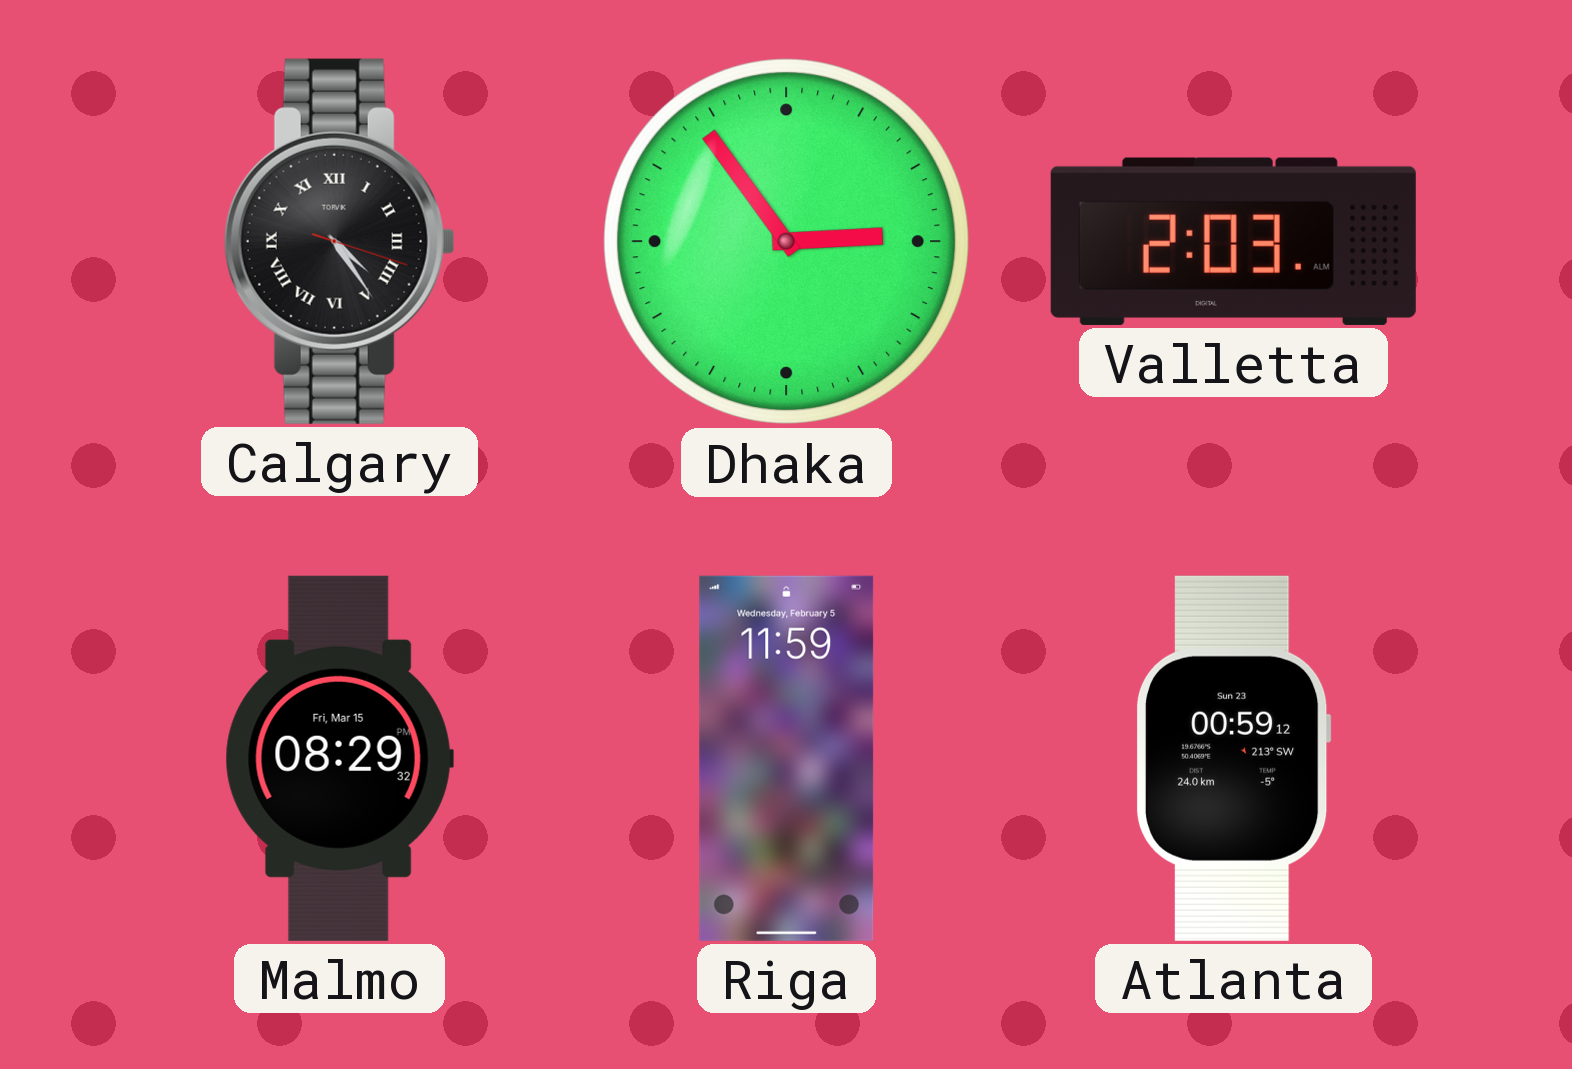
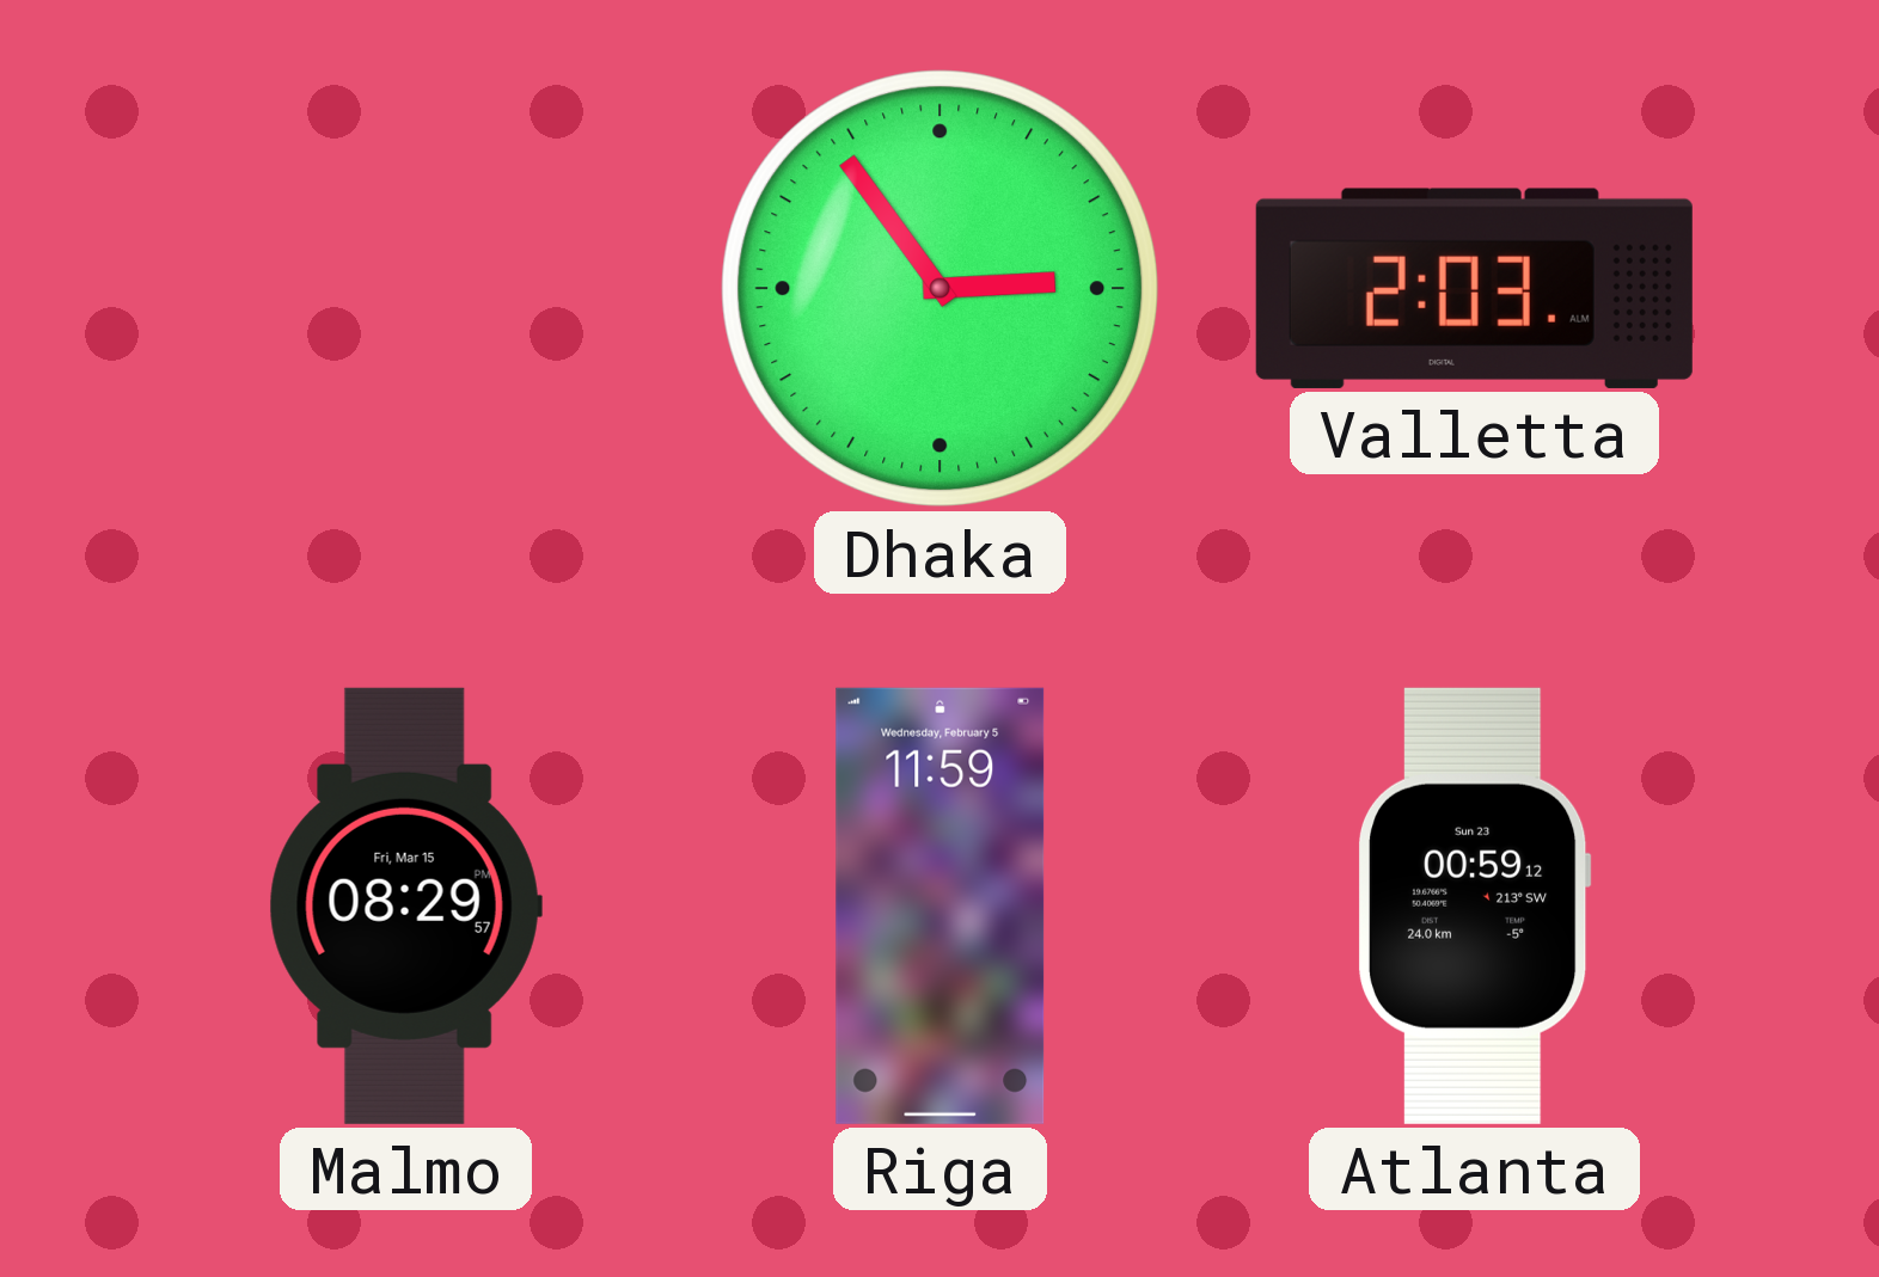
Calgary: 4:24 -> none
Malmo: 08:29:32 PM -> 08:29:57 PM
